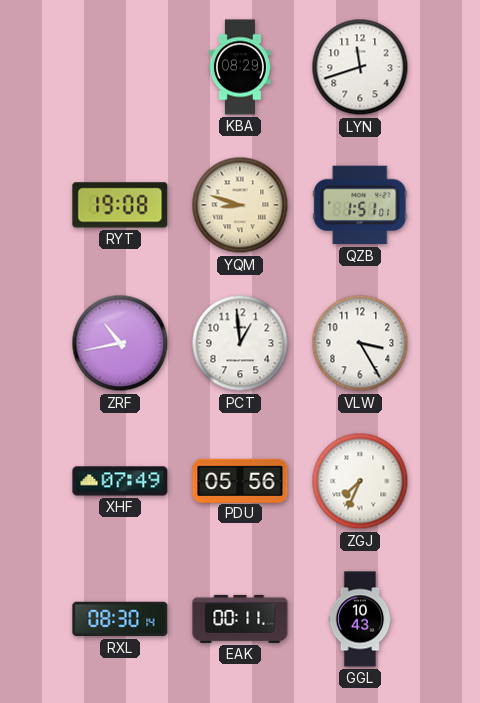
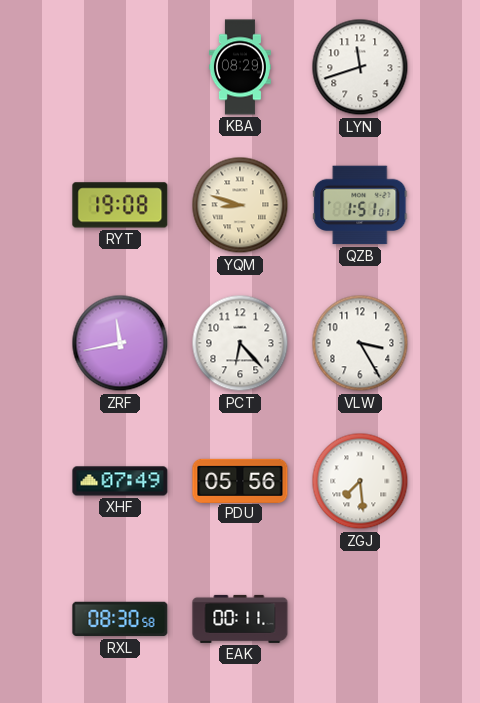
ZRF: 10:43 -> 11:43
PCT: 12:59 -> 6:23
ZGJ: 7:34 -> 7:29
RXL: 08:30:14 -> 08:30:58
GGL: 10:43 -> none
